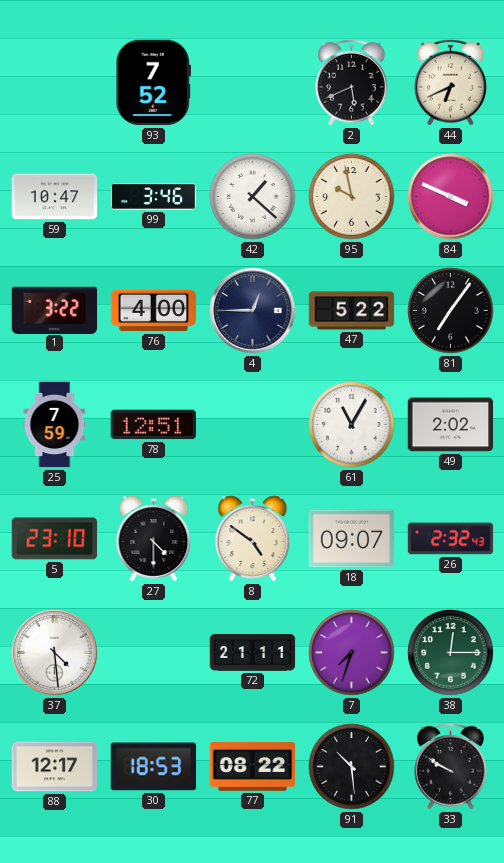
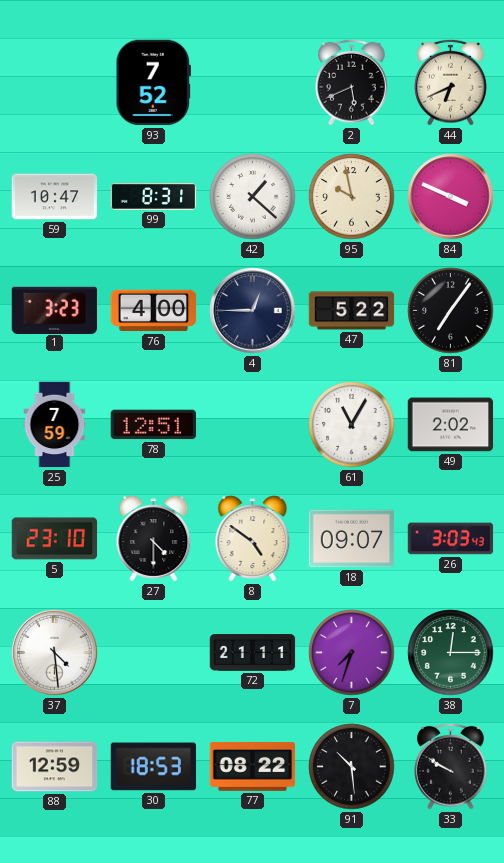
99: 3:46 -> 8:31
1: 3:22 -> 3:23
26: 2:32 -> 3:03
88: 12:17 -> 12:59
